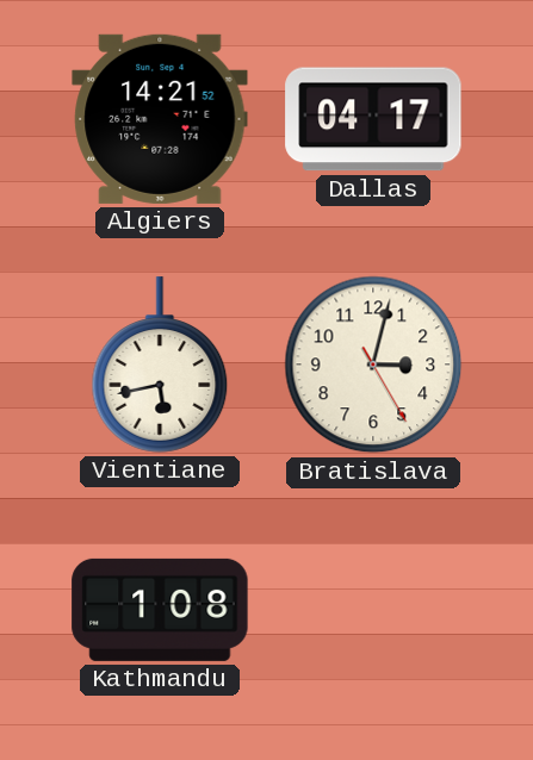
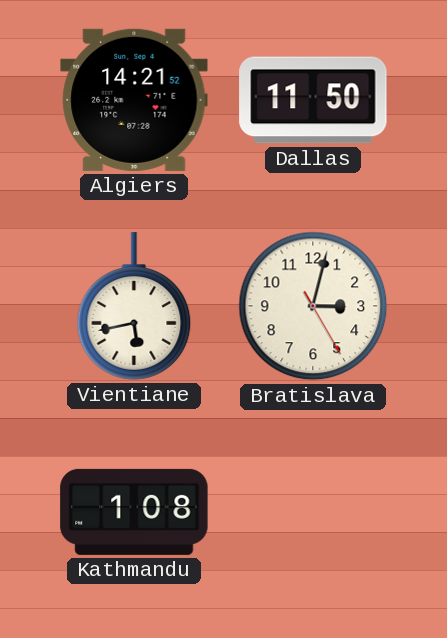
Dallas: 04:17 -> 11:50
